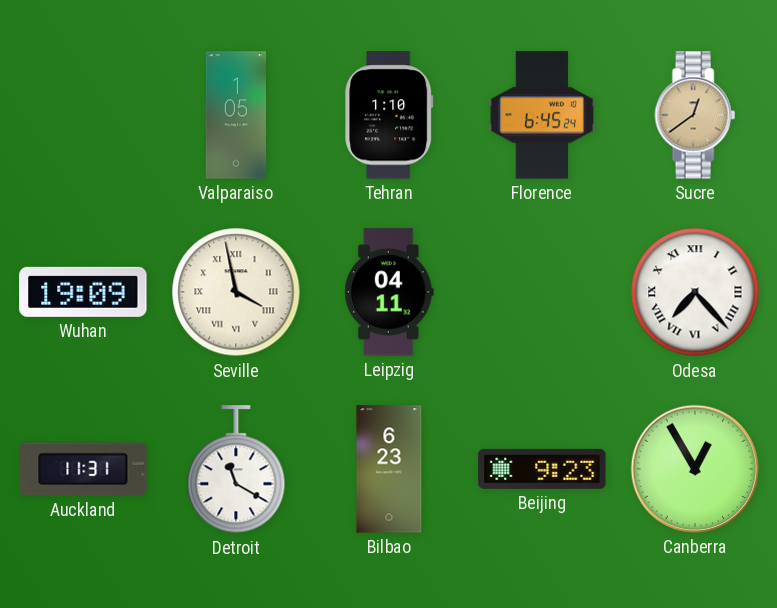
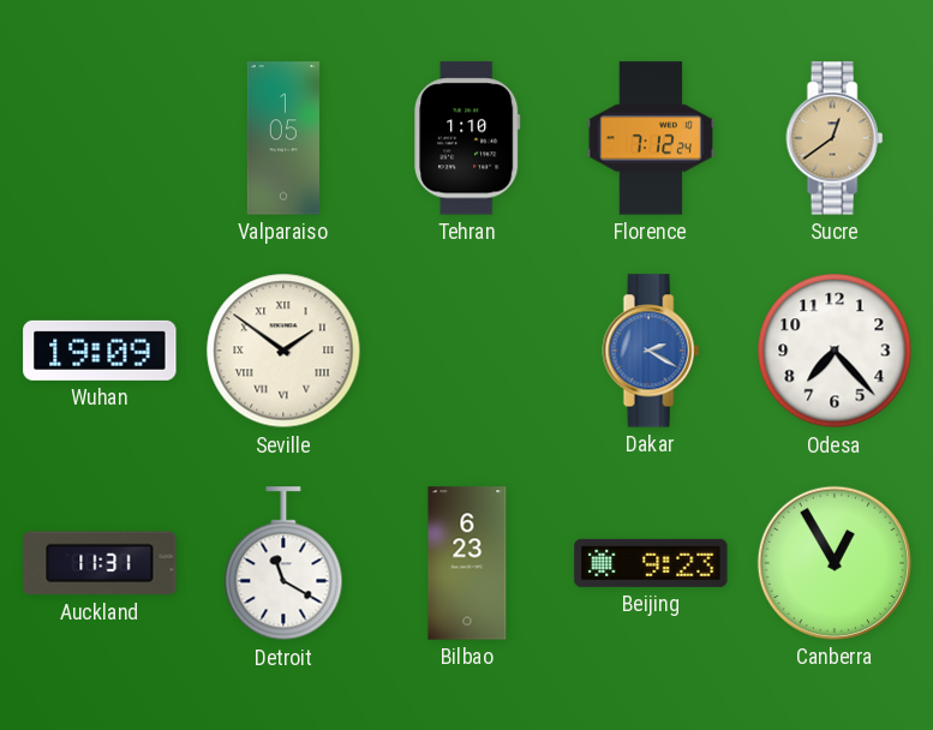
Florence: 6:45 -> 7:12
Seville: 3:58 -> 1:51
Leipzig: 04:11 -> none
Dakar: none -> 2:20
Odesa numerals: Roman -> Arabic
